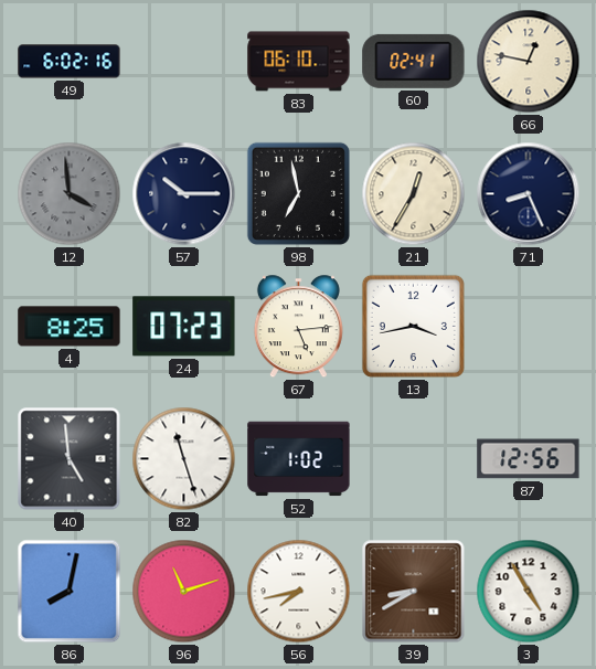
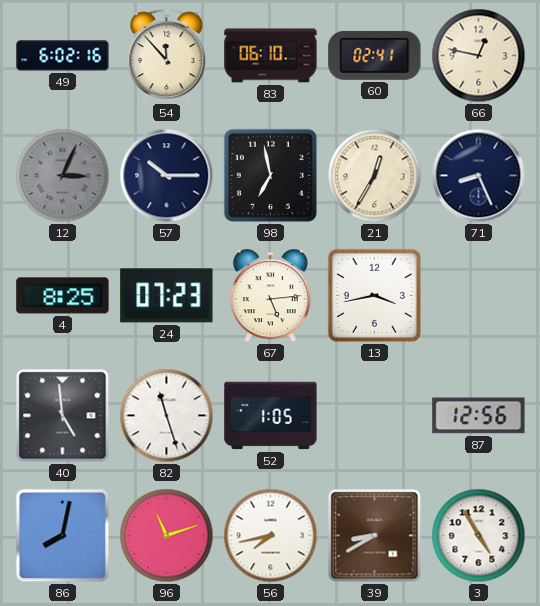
54: none -> 11:53
12: 3:59 -> 3:04
52: 1:02 -> 1:05
